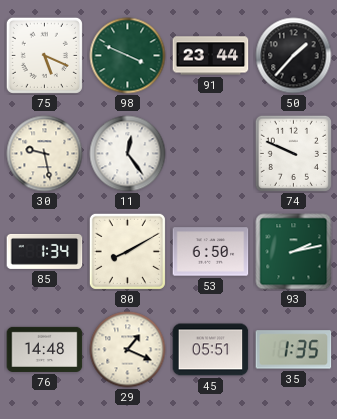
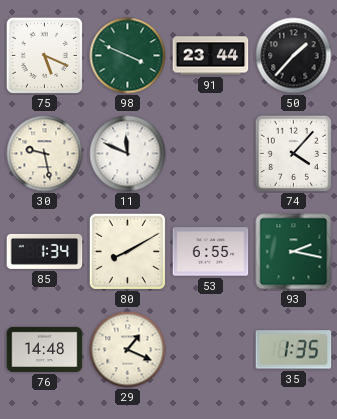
11: 12:24 -> 11:49
74: 9:49 -> 4:07
53: 6:50 -> 6:55
93: 2:13 -> 2:17
45: 05:51 -> none
